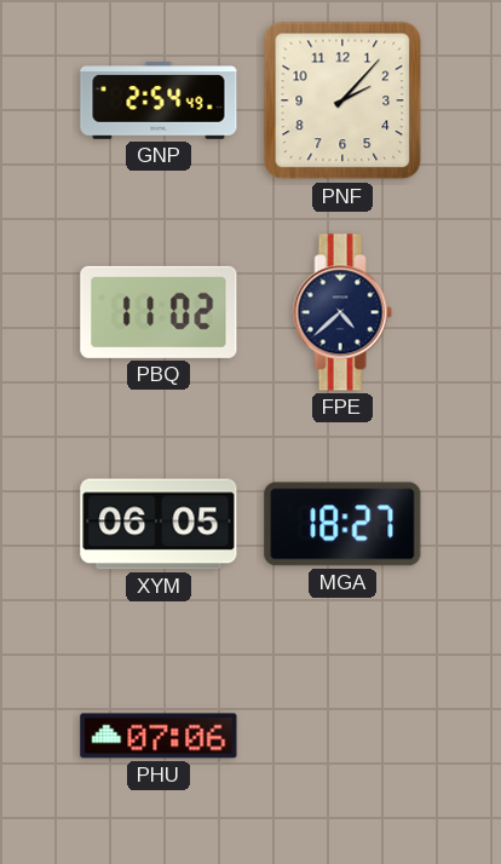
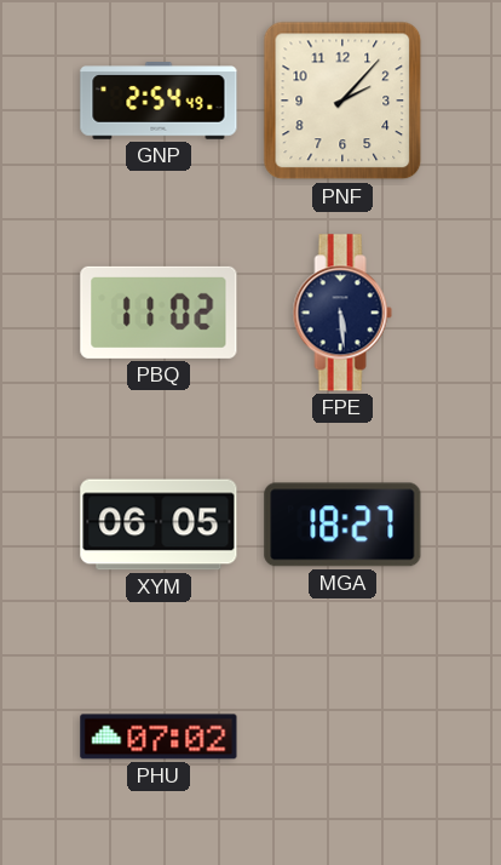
FPE: 4:38 -> 5:29
PHU: 07:06 -> 07:02
